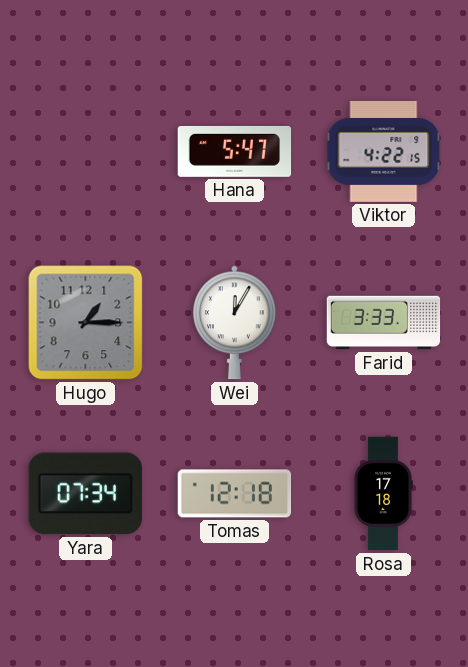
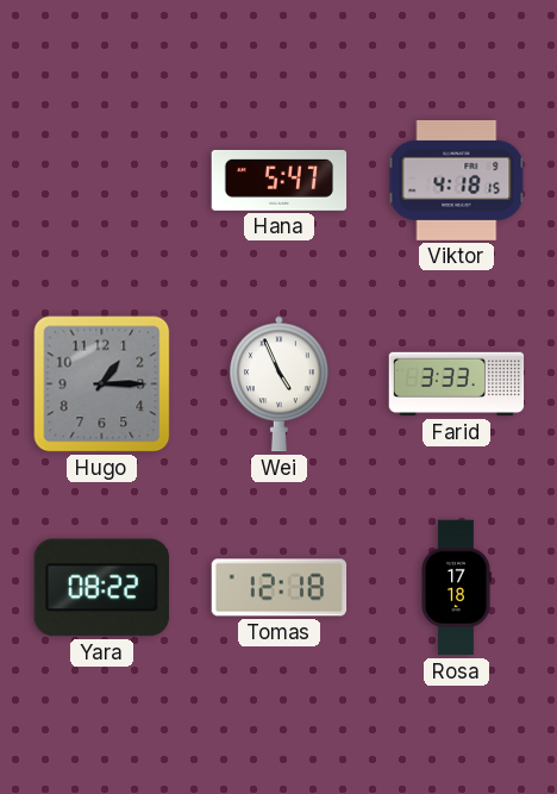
Viktor: 4:22 -> 4:18
Wei: 12:05 -> 4:56
Yara: 07:34 -> 08:22
